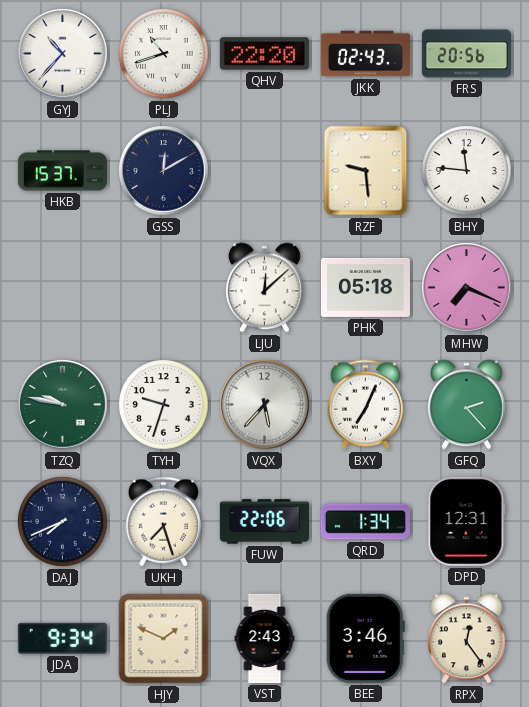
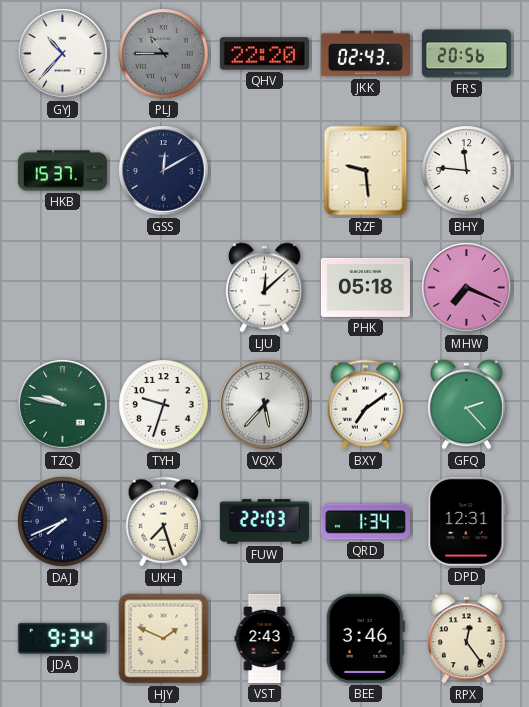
PLJ: 10:42 -> 10:45
PLJ dial: white -> grey
BXY: 7:04 -> 7:09
FUW: 22:06 -> 22:03
